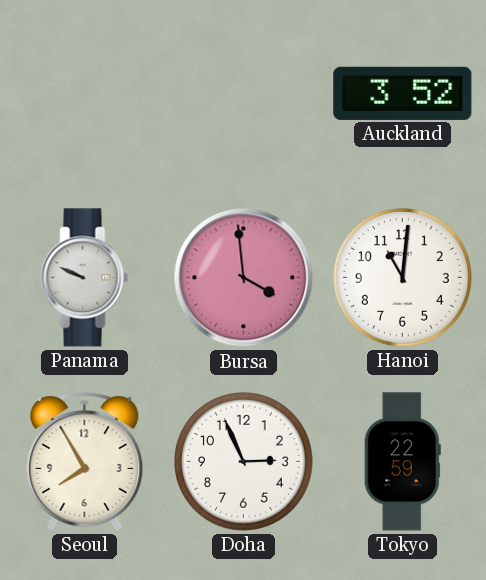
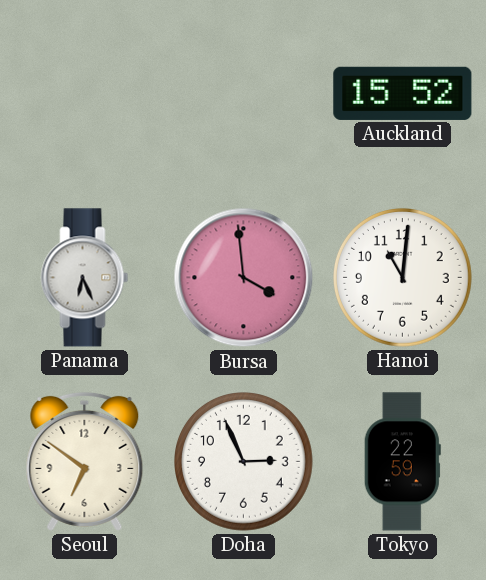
Auckland: 3:52 -> 15:52
Panama: 9:49 -> 6:26
Seoul: 7:55 -> 6:51
